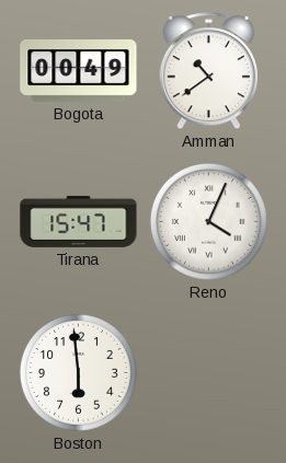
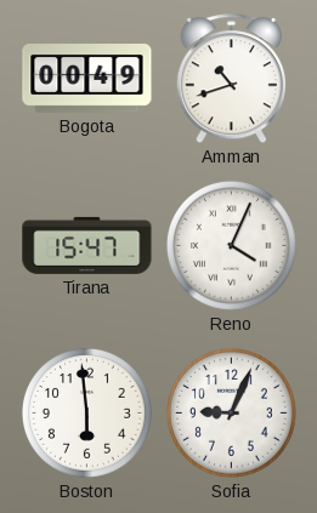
Amman: 10:39 -> 10:42
Sofia: none -> 9:04
